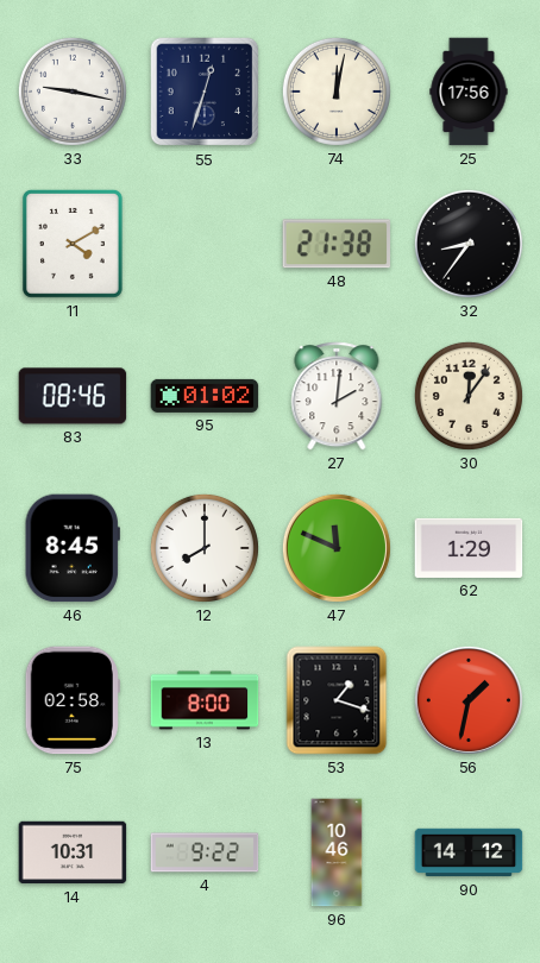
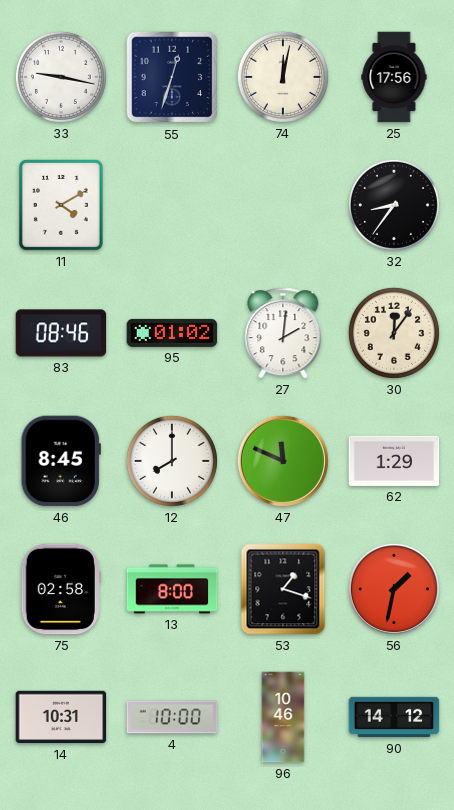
48: 21:38 -> none
4: 9:22 -> 10:00
